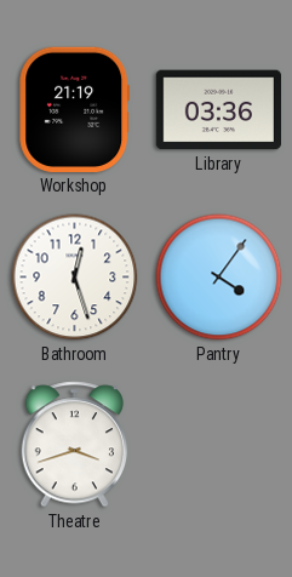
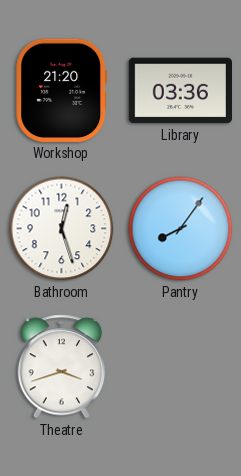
Workshop: 21:19 -> 21:20
Pantry: 4:06 -> 8:06
